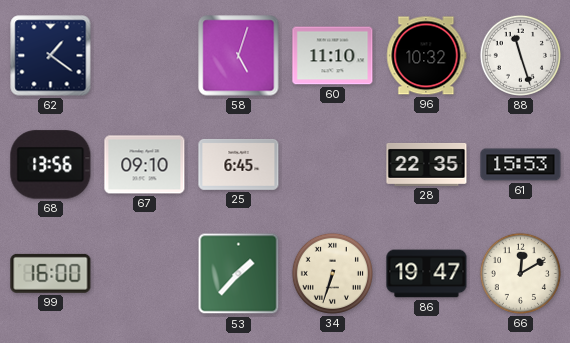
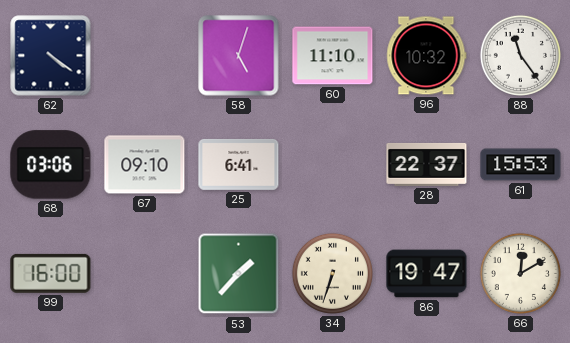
62: 1:21 -> 4:21
88: 11:27 -> 11:24
68: 13:56 -> 03:06
25: 6:45 -> 6:41
28: 22:35 -> 22:37
